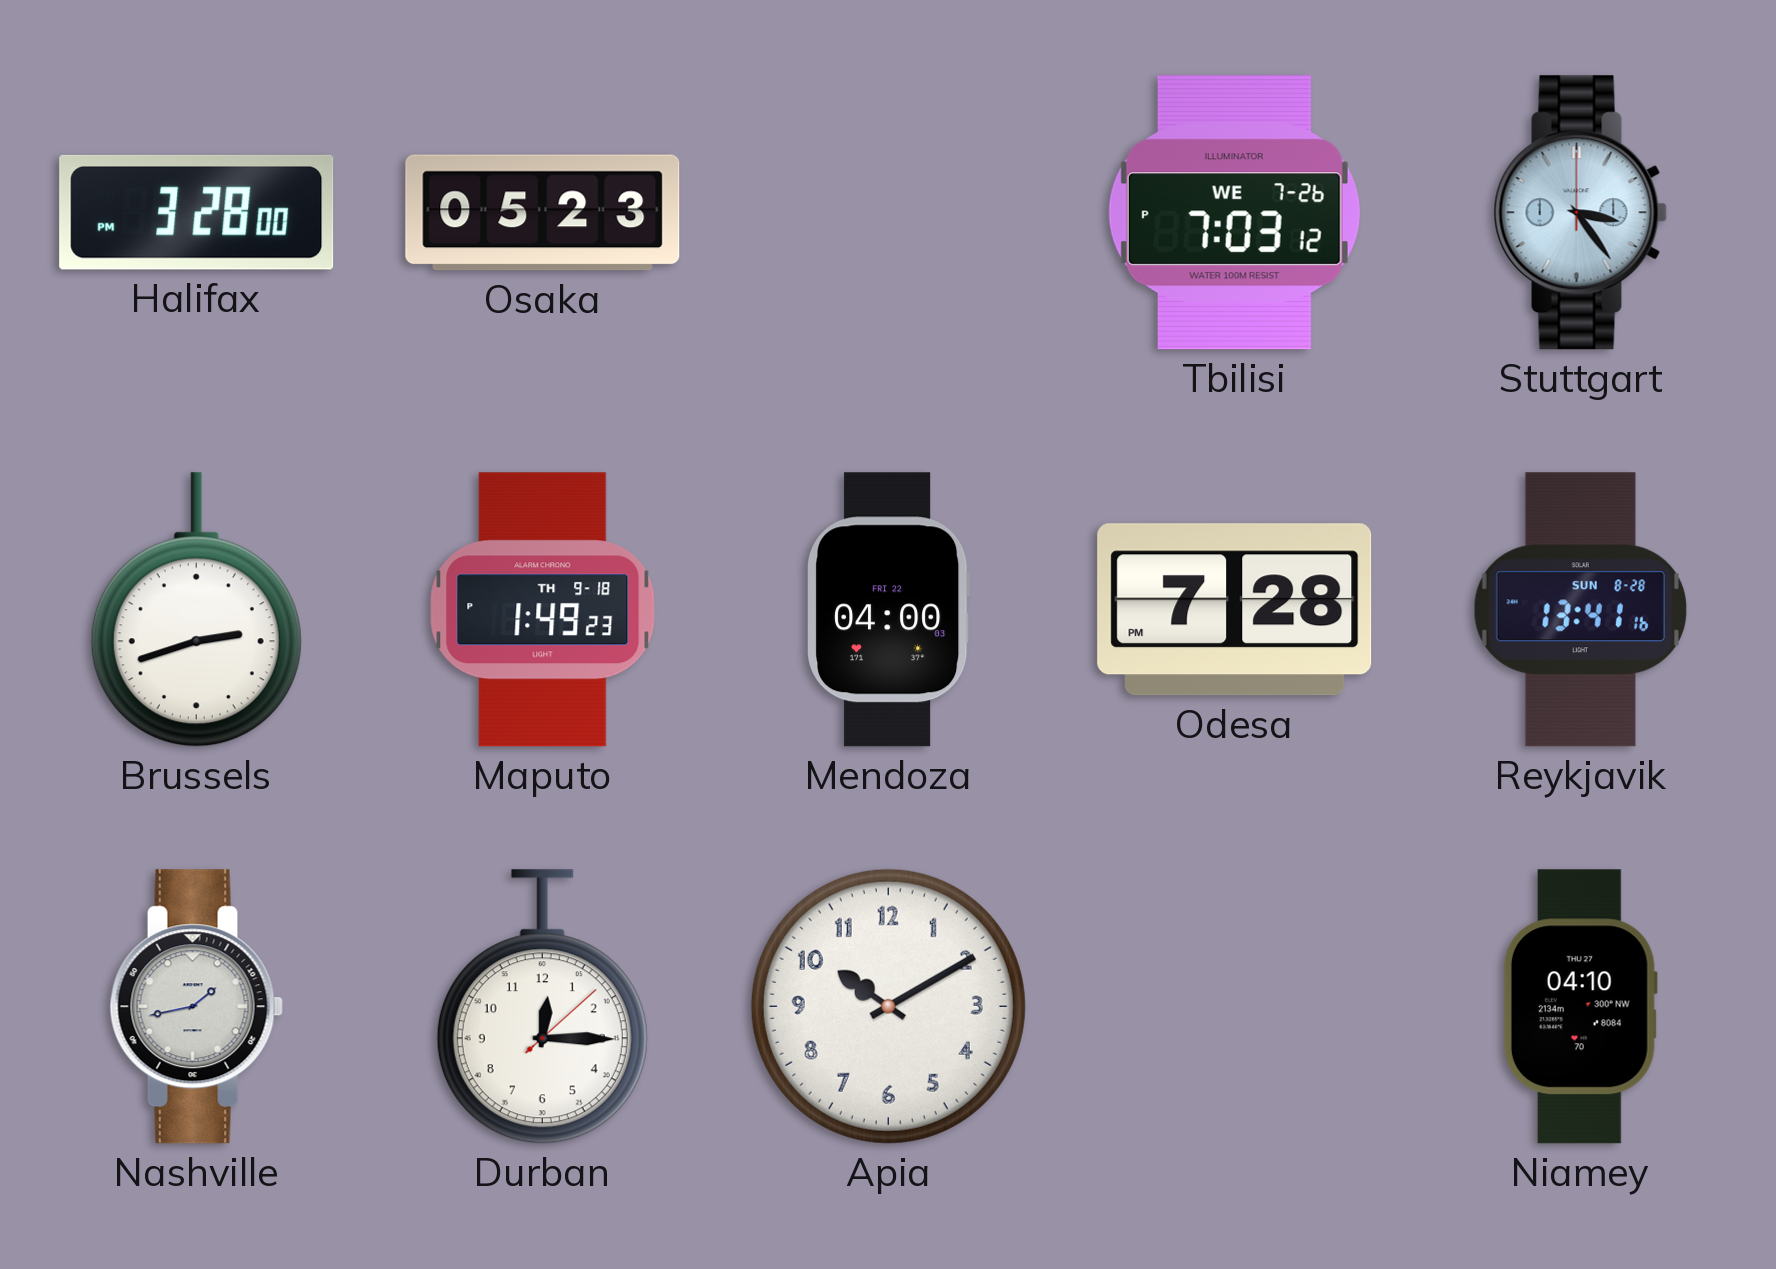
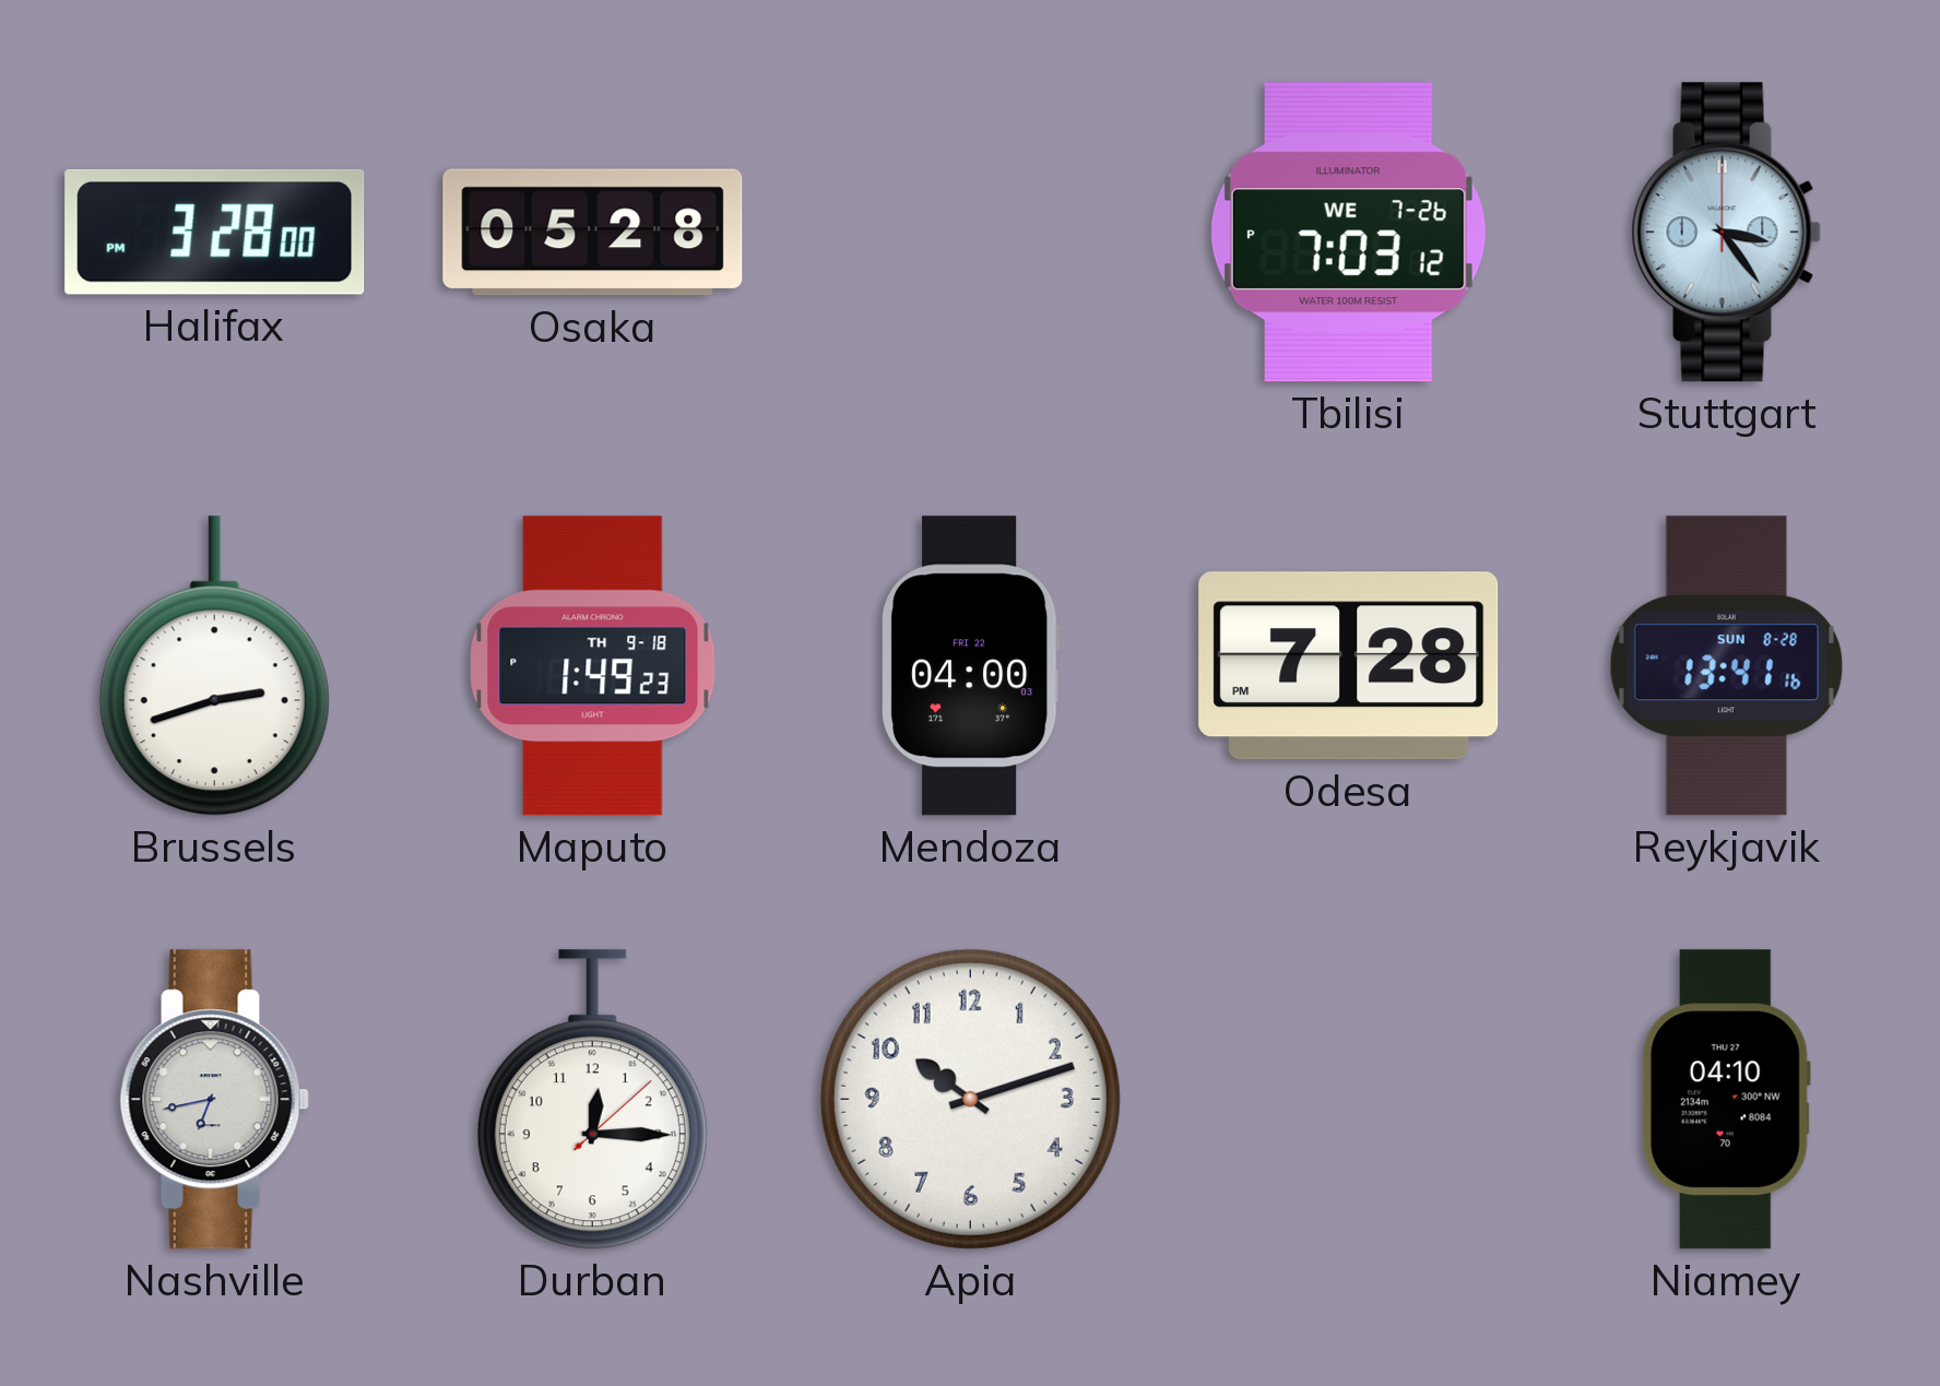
Osaka: 05:23 -> 05:28
Nashville: 1:43 -> 6:43
Apia: 10:10 -> 10:12
